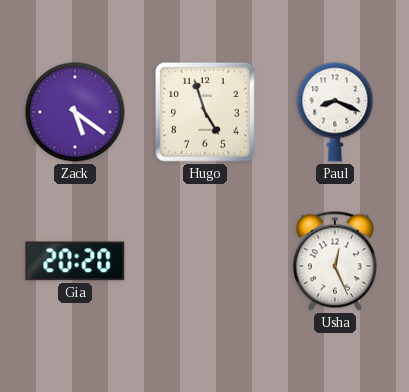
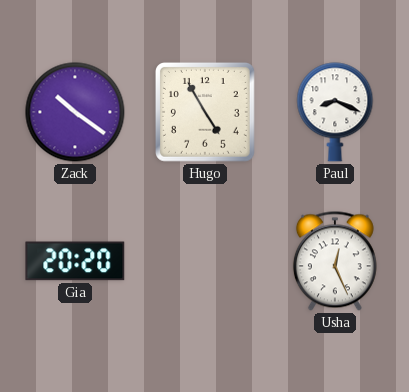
Zack: 5:21 -> 10:21
Hugo: 4:57 -> 4:55
